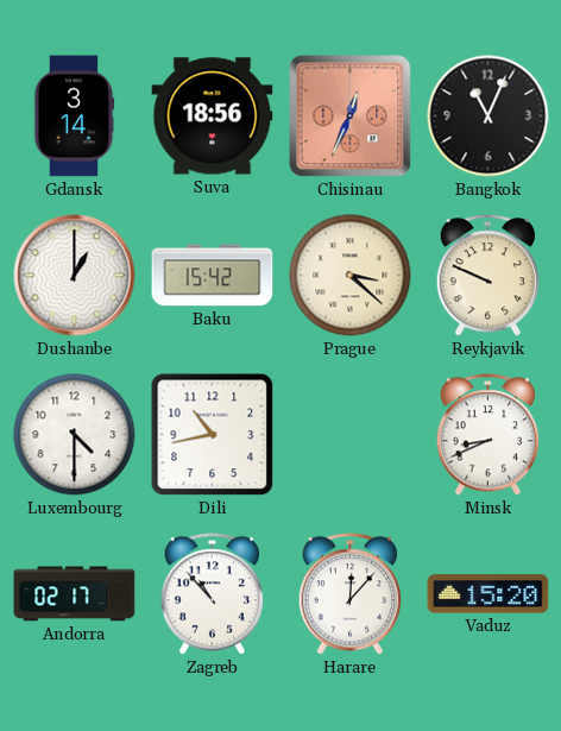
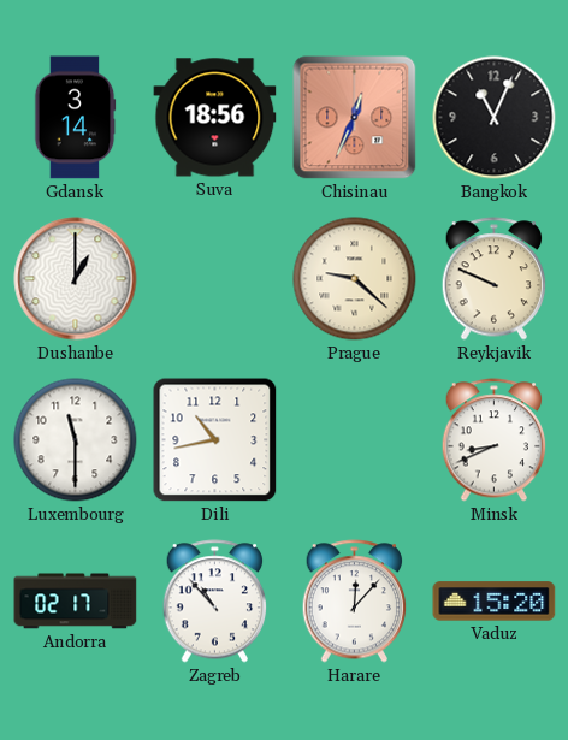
Baku: 15:42 -> none
Prague: 3:22 -> 9:22
Luxembourg: 4:30 -> 11:30
